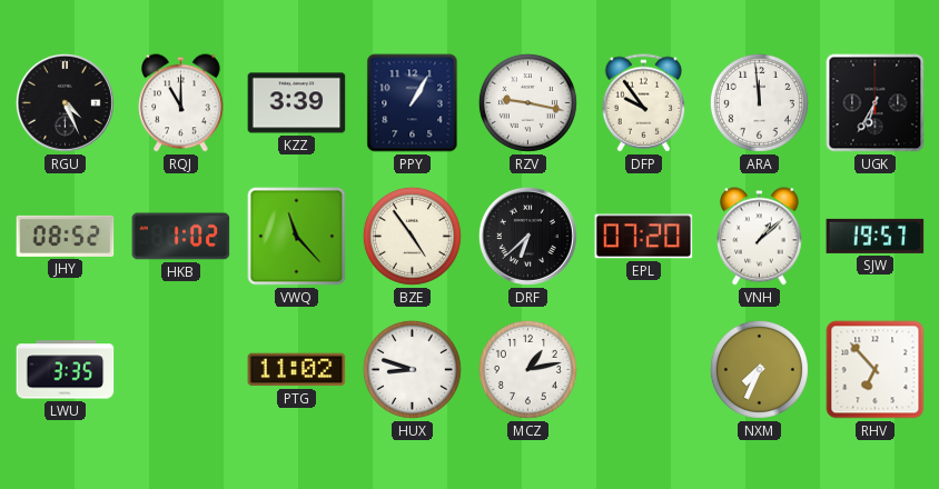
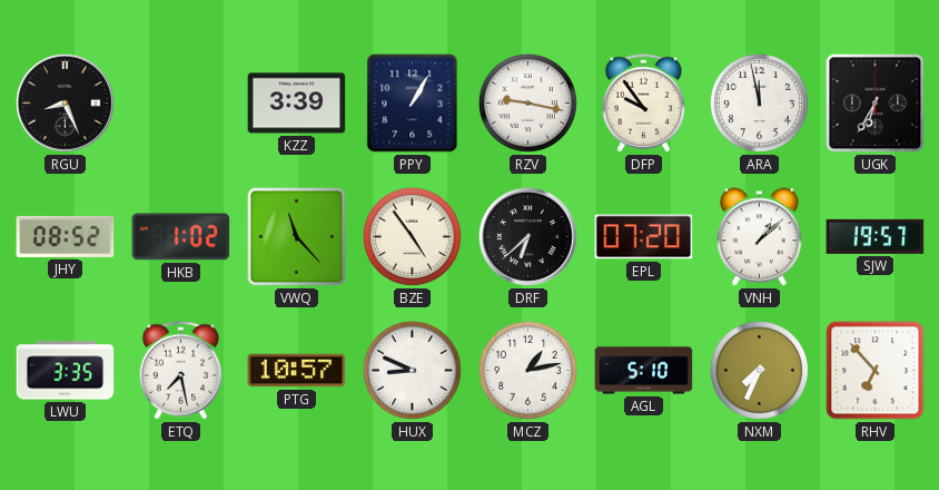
RGU: 4:26 -> 8:26
RQJ: 11:00 -> none
ARA: 11:59 -> 11:58
ETQ: none -> 7:28
PTG: 11:02 -> 10:57
HUX: 8:48 -> 8:49
AGL: none -> 5:10
